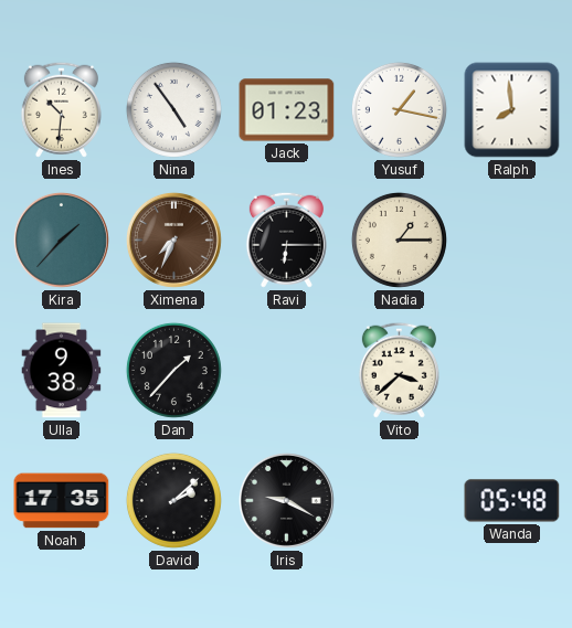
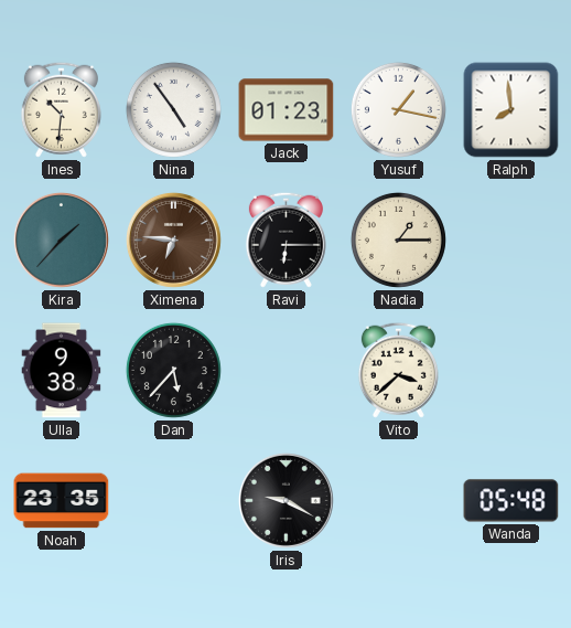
Ximena: 7:34 -> 6:46
Dan: 1:37 -> 5:37
Noah: 17:35 -> 23:35
David: 2:08 -> none
